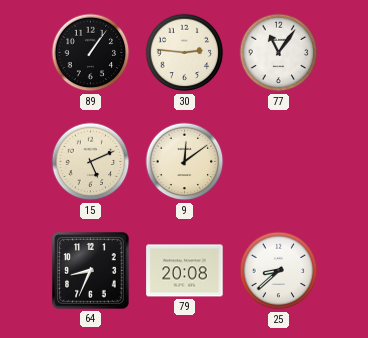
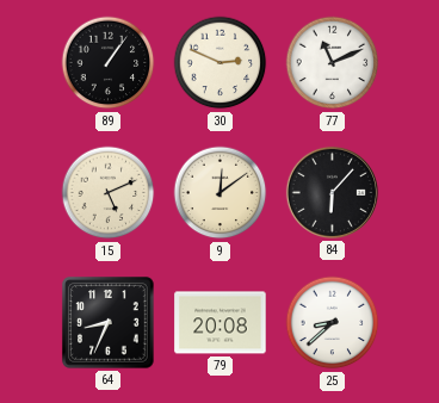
30: 2:46 -> 2:49
77: 11:06 -> 11:11
84: none -> 6:07
